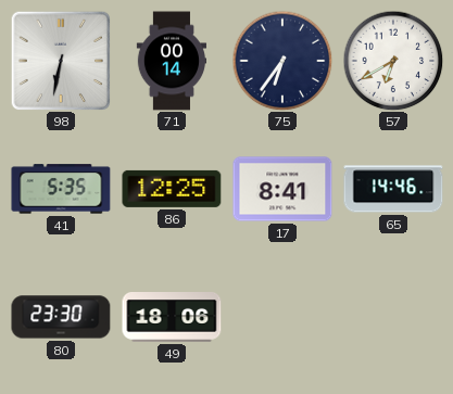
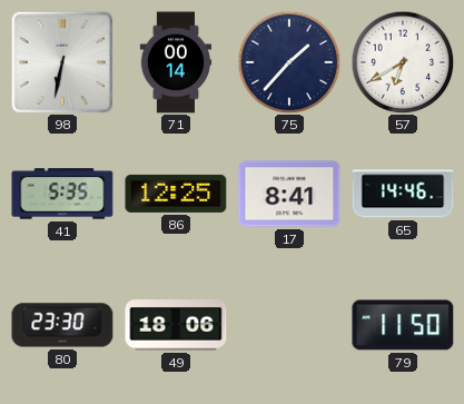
75: 6:36 -> 1:37
79: none -> 11:50
